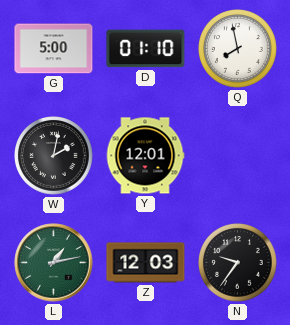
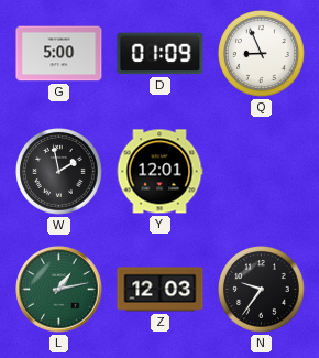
D: 01:10 -> 01:09
Q: 7:58 -> 8:56
W: 2:02 -> 1:58
